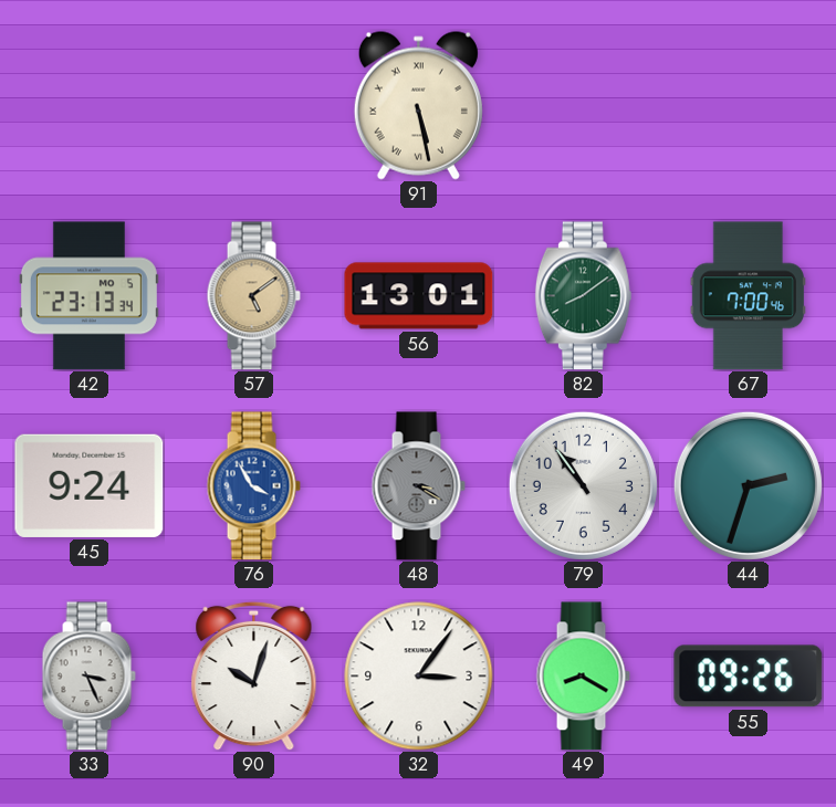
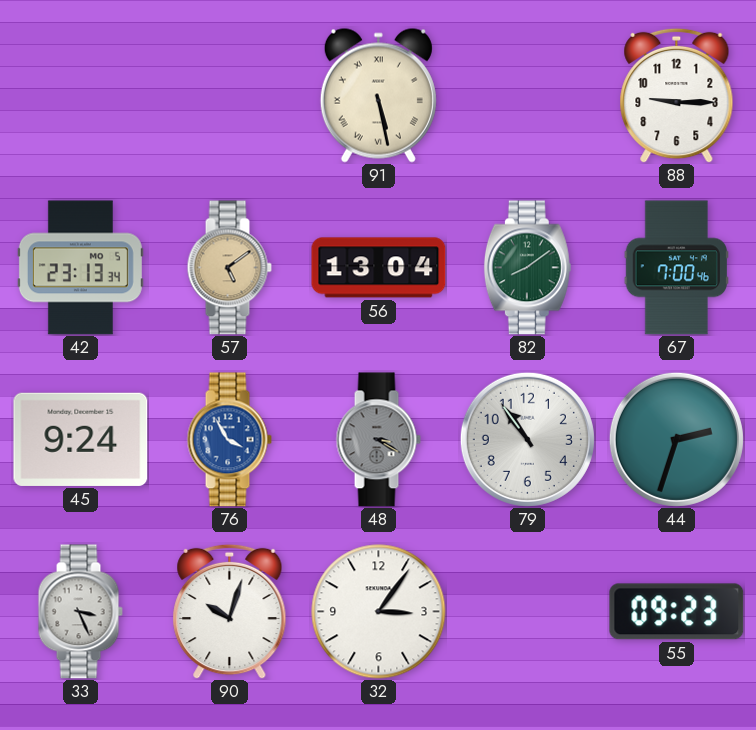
88: none -> 9:15
56: 13:01 -> 13:04
49: 8:20 -> none
55: 09:26 -> 09:23
